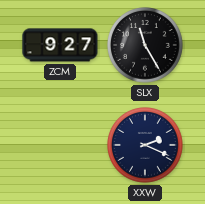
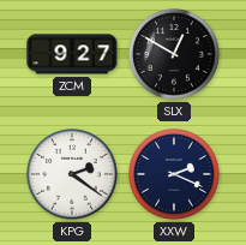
SLX: 11:25 -> 12:50
KPG: none -> 2:21
